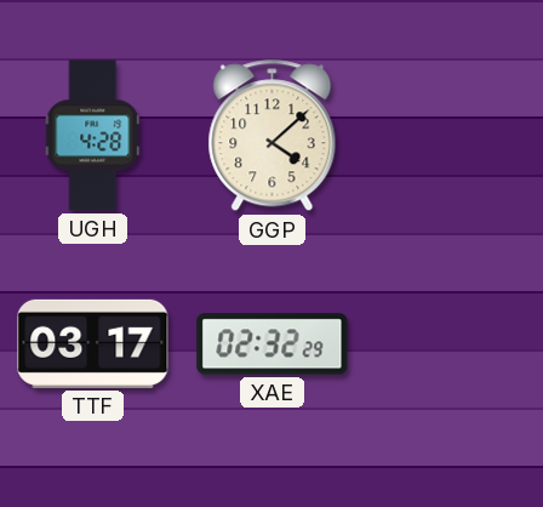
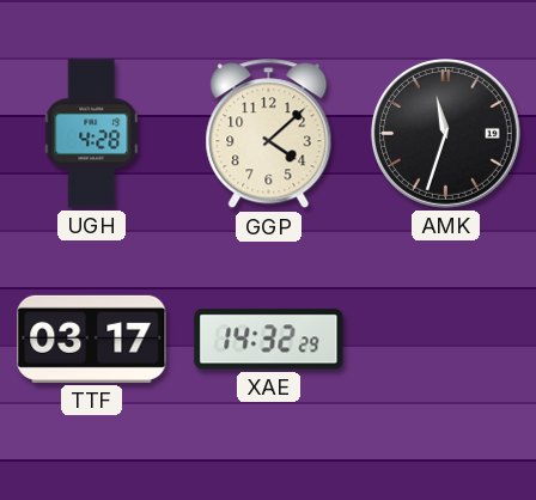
AMK: none -> 11:33
XAE: 02:32 -> 14:32
